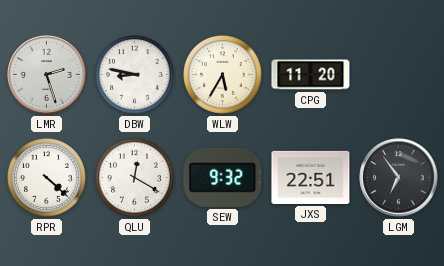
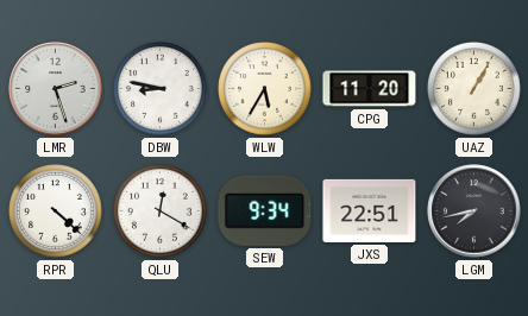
UAZ: none -> 1:05
SEW: 9:32 -> 9:34
LGM: 6:54 -> 7:43
